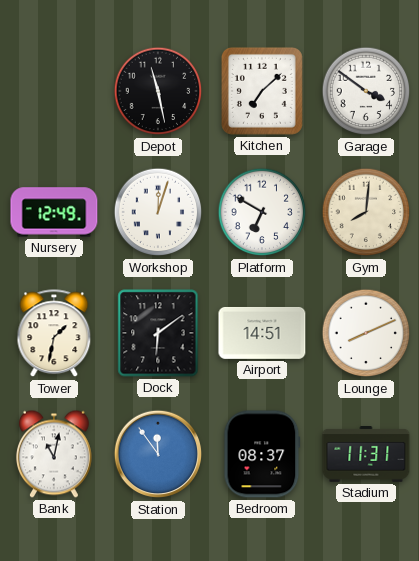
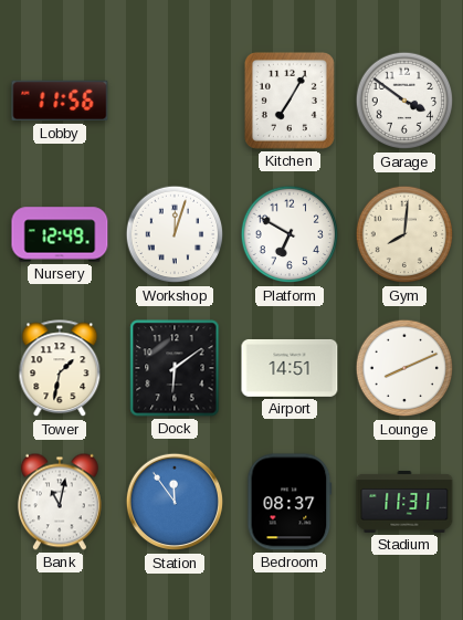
Lobby: none -> 11:56
Depot: 11:28 -> none
Kitchen: 7:08 -> 7:05
